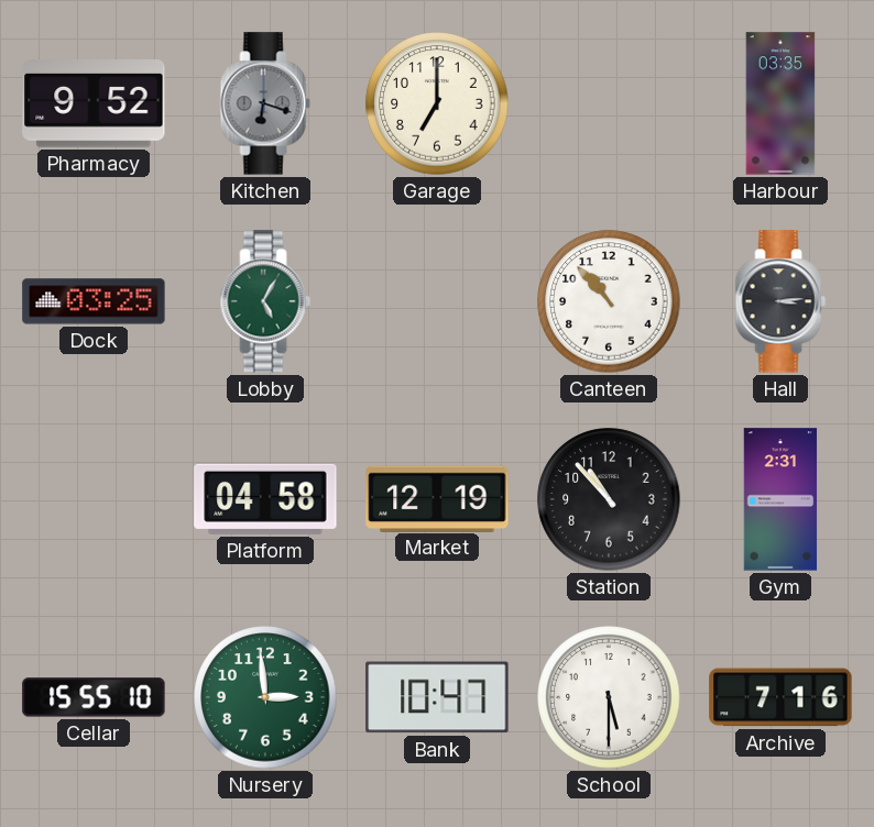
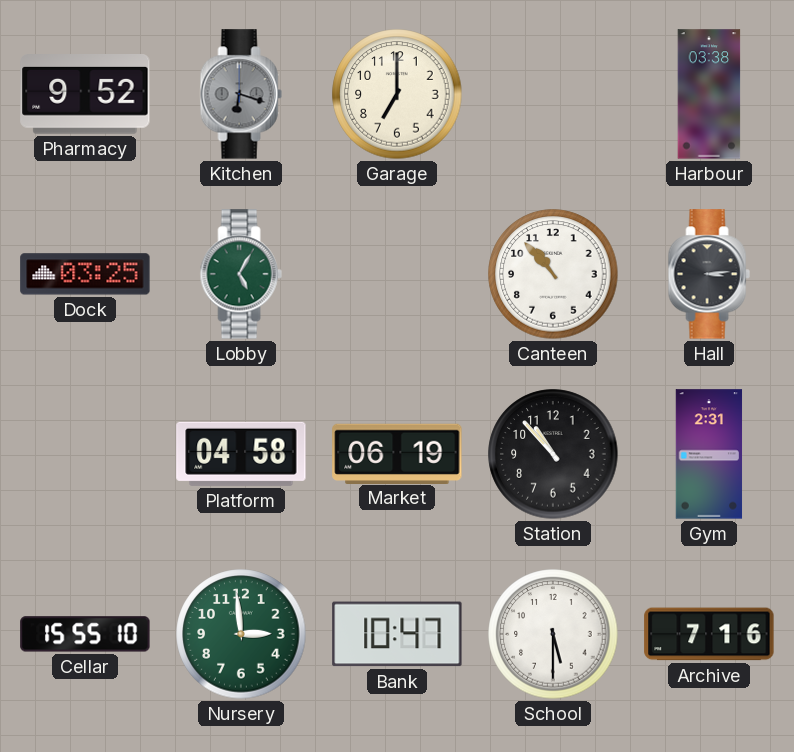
Harbour: 03:35 -> 03:38
Market: 12:19 -> 06:19
